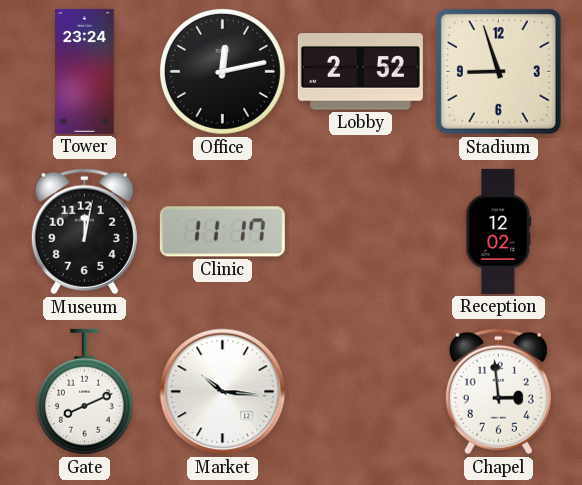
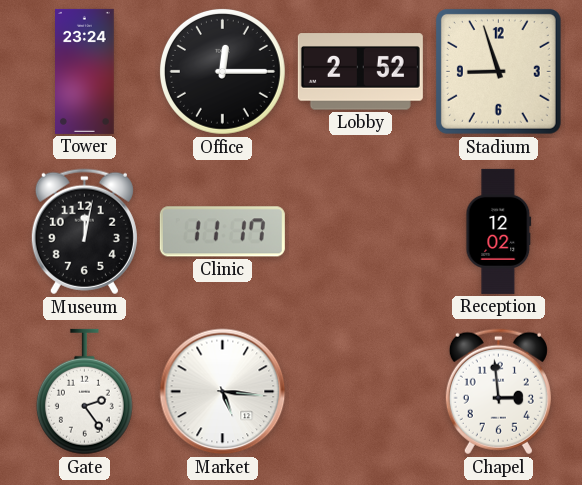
Office: 12:13 -> 12:15
Gate: 8:11 -> 2:24
Market: 10:16 -> 5:16
